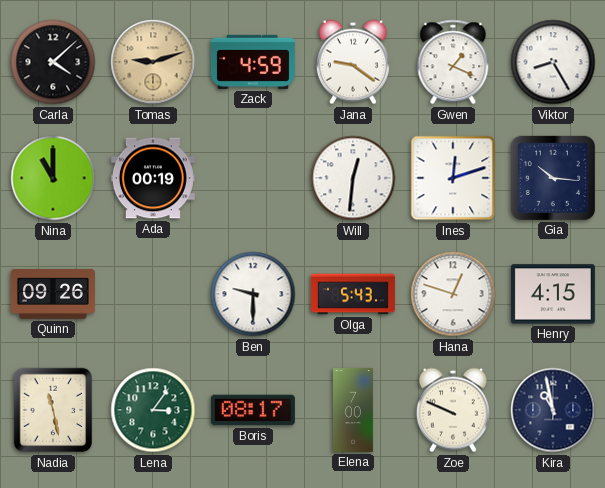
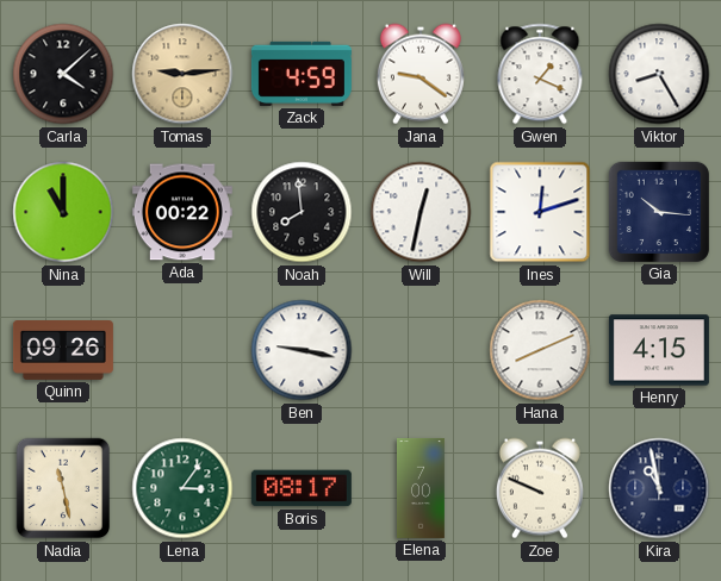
Tomas: 9:12 -> 9:14
Ada: 00:19 -> 00:22
Noah: none -> 7:59
Will: 12:31 -> 12:32
Ben: 9:30 -> 9:17
Olga: 5:43 -> none
Hana: 12:48 -> 8:11
